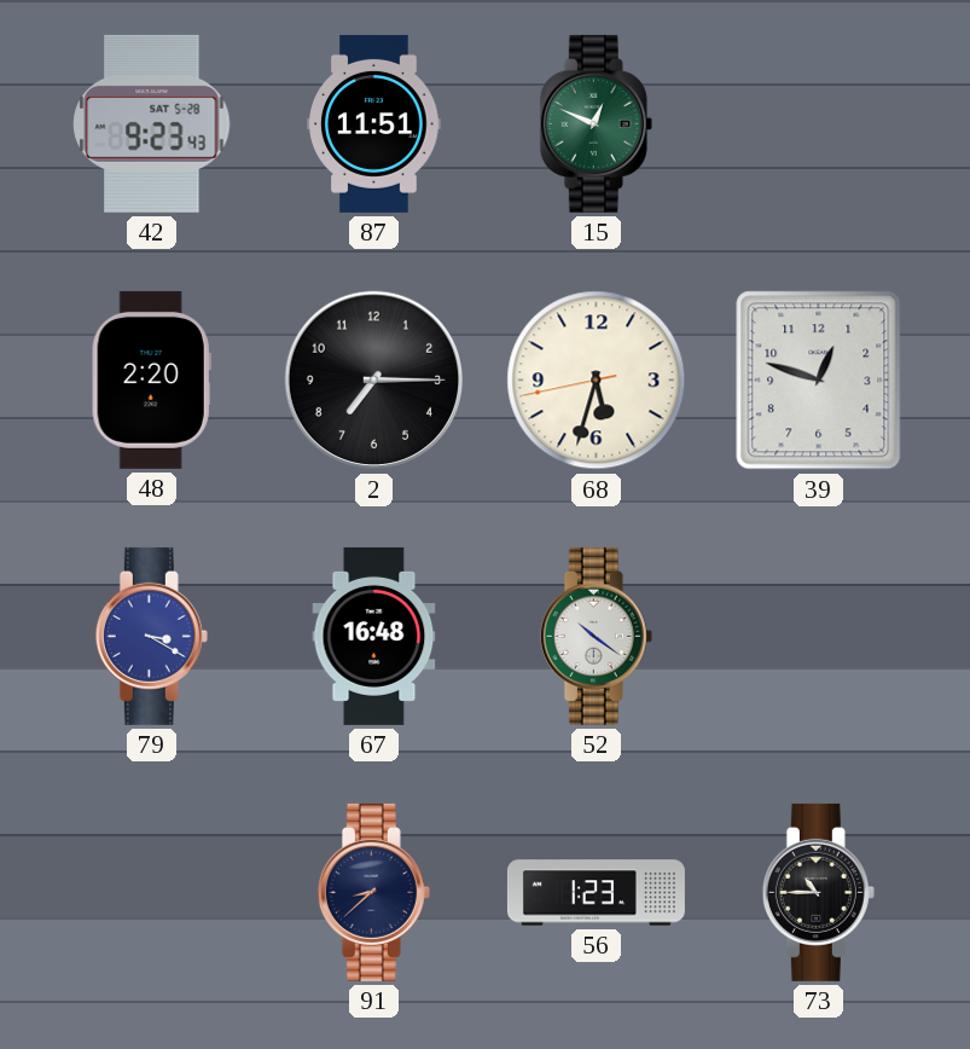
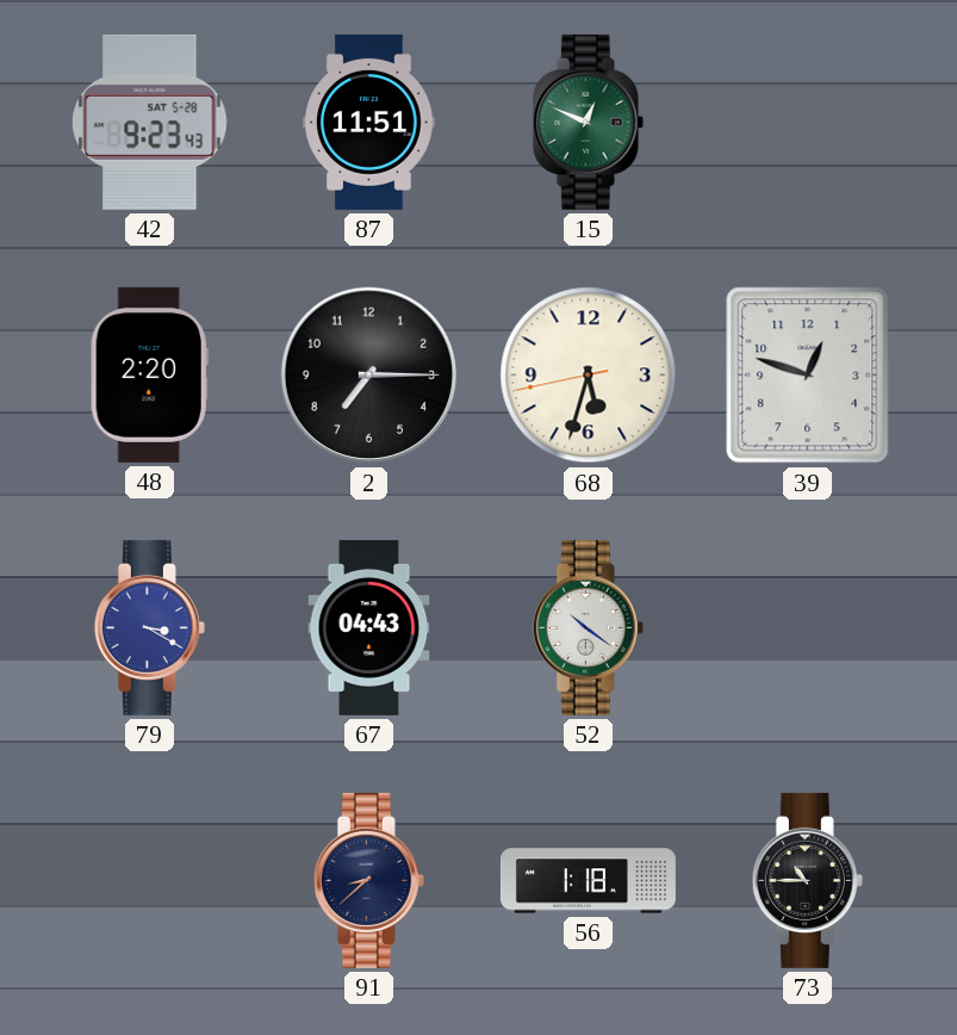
67: 16:48 -> 04:43
56: 1:23 -> 1:18
